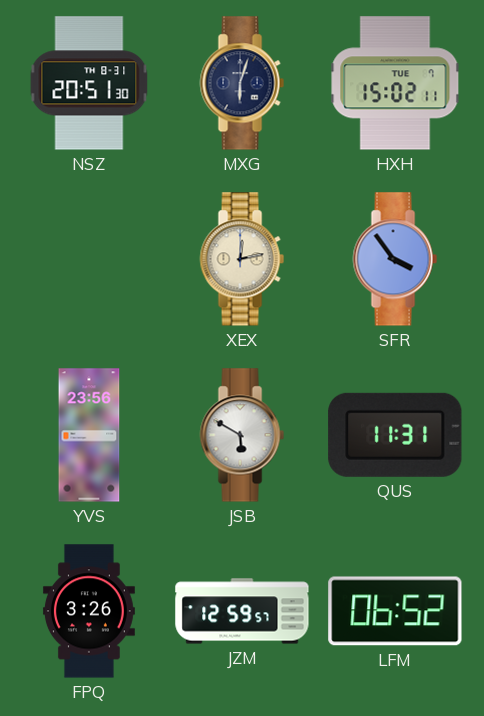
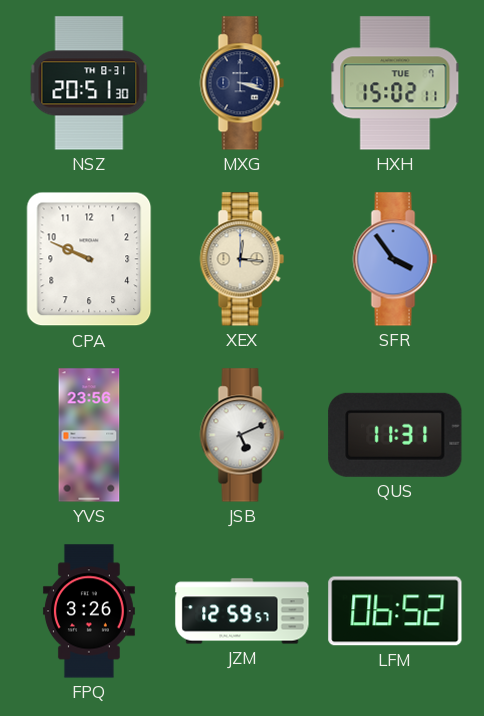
MXG: 6:03 -> 3:18
CPA: none -> 9:49
XEX: 12:13 -> 12:16
JSB: 5:50 -> 5:11
